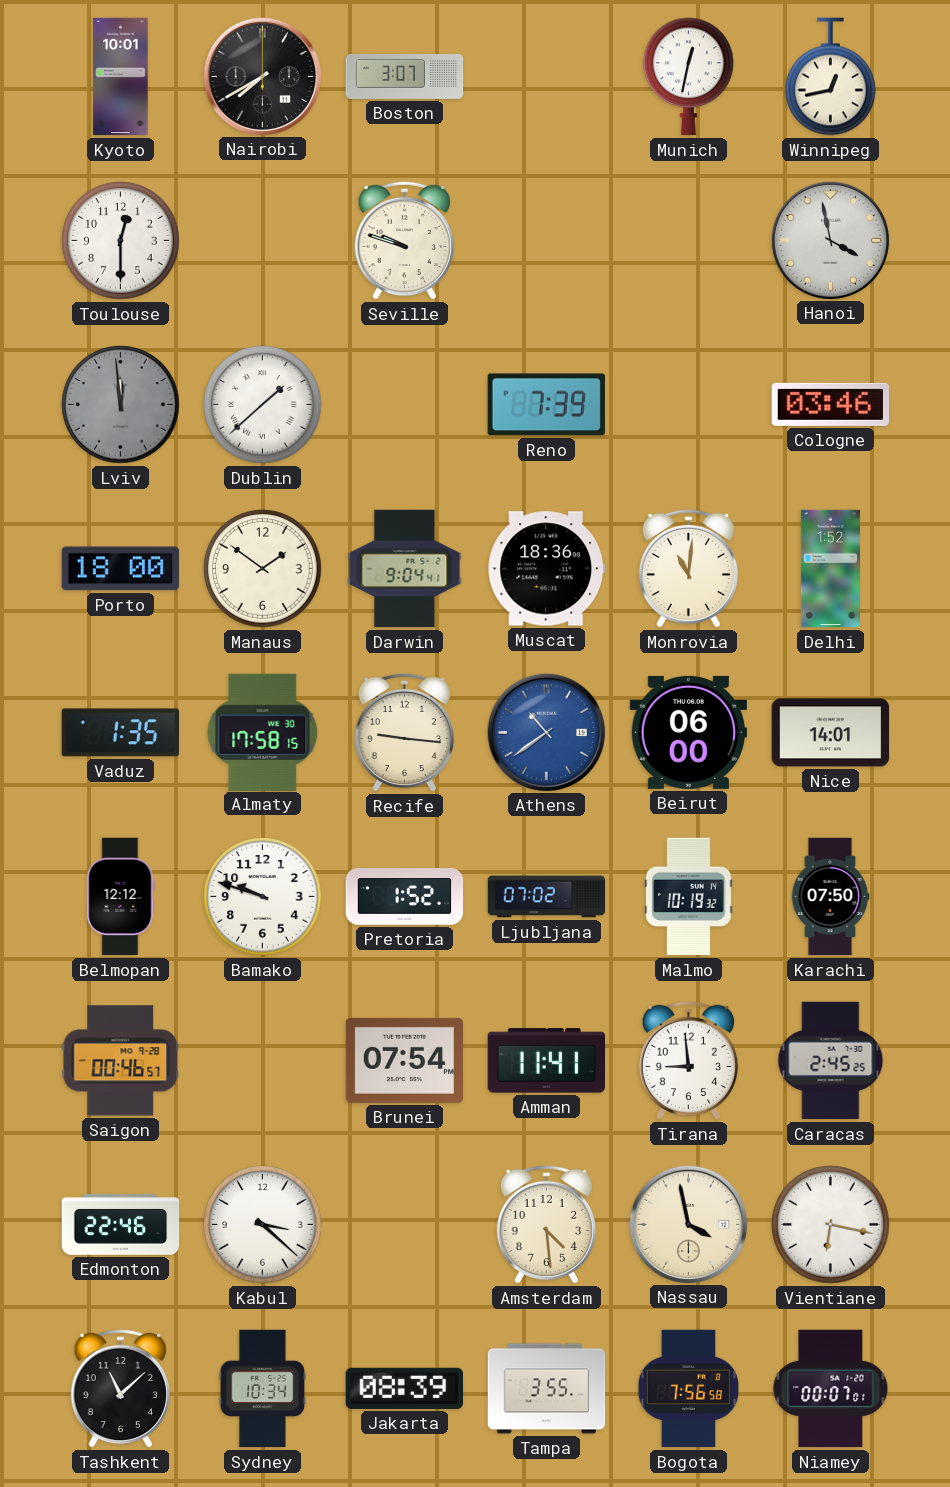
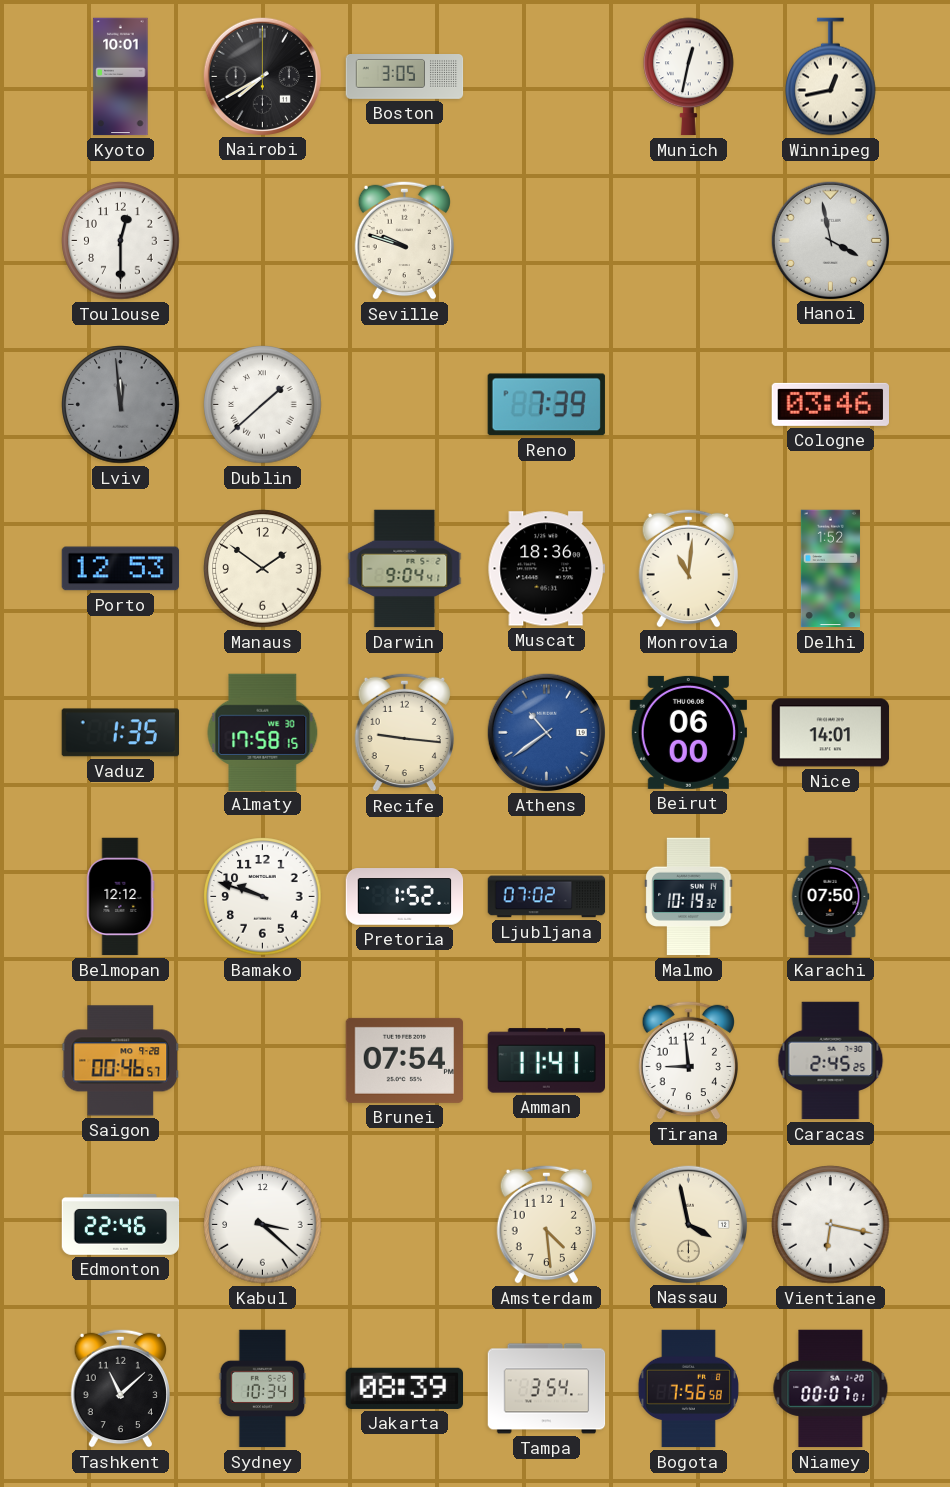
Boston: 3:07 -> 3:05
Porto: 18:00 -> 12:53
Tampa: 3:55 -> 3:54
